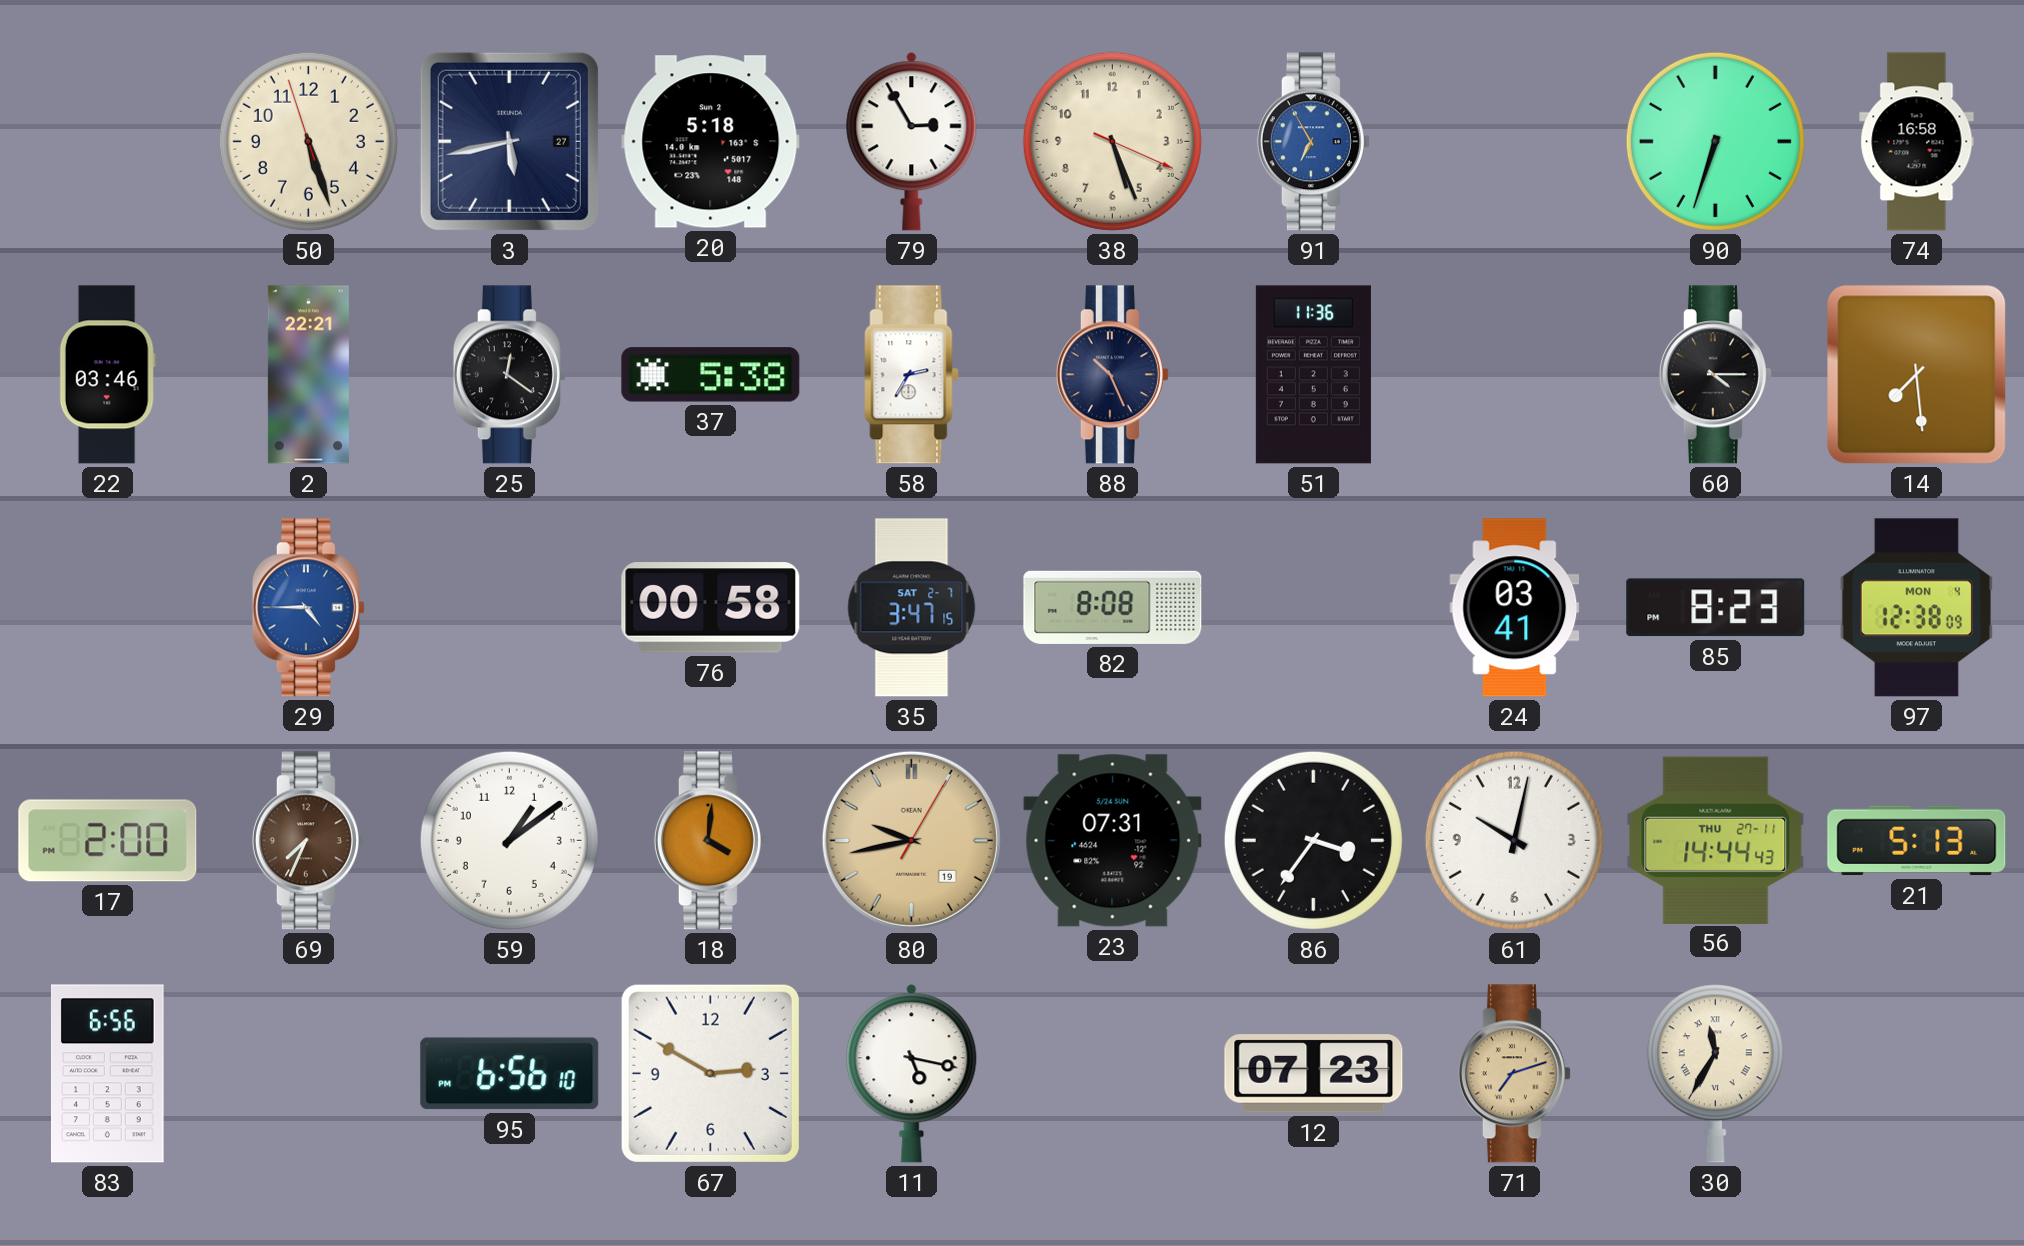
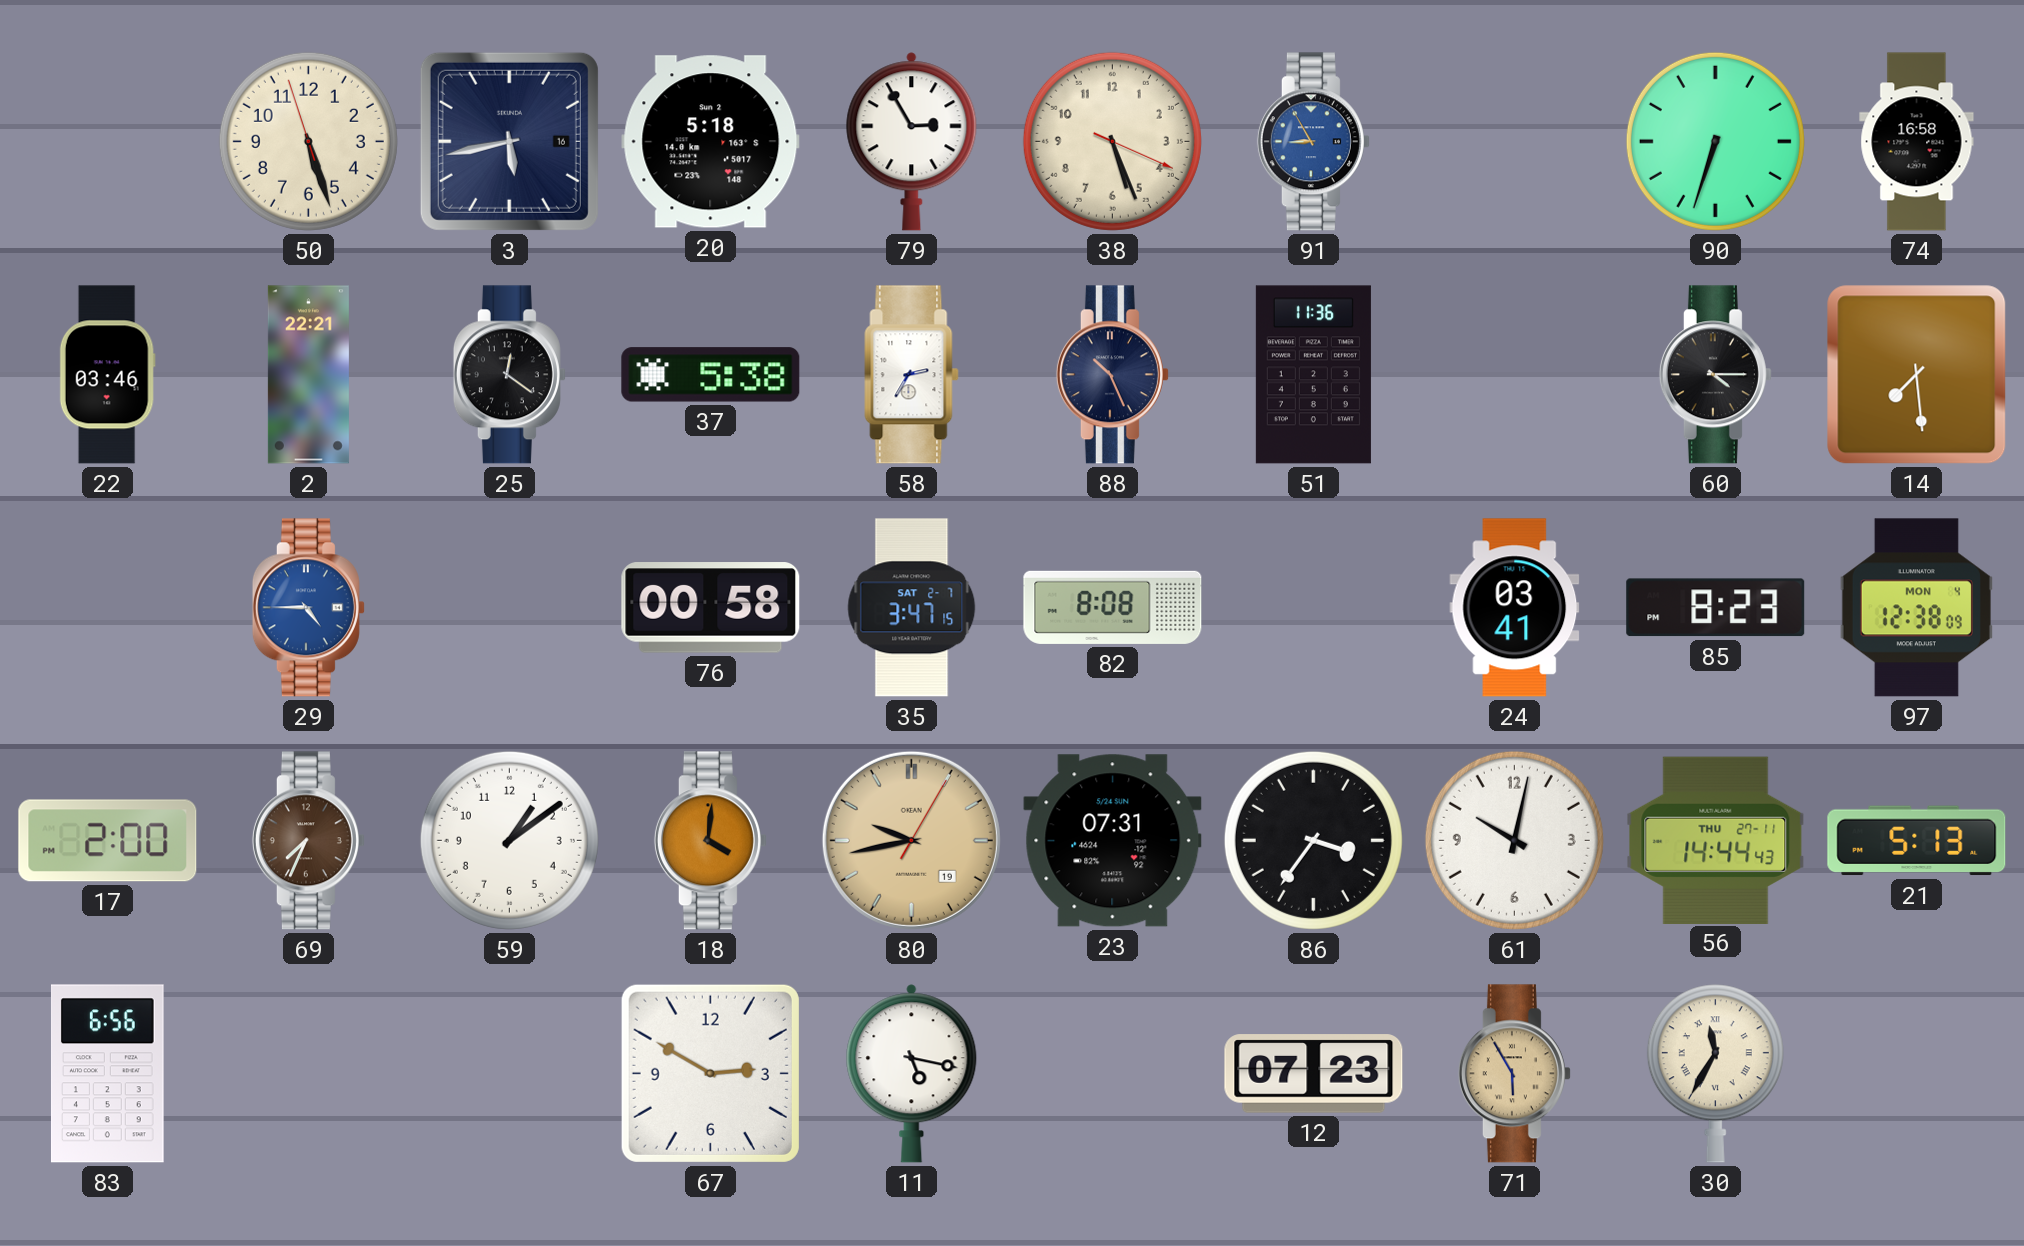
3 date: 27 -> 16
91: 6:55 -> 8:55
95: 6:56 -> none
71: 7:12 -> 5:55
